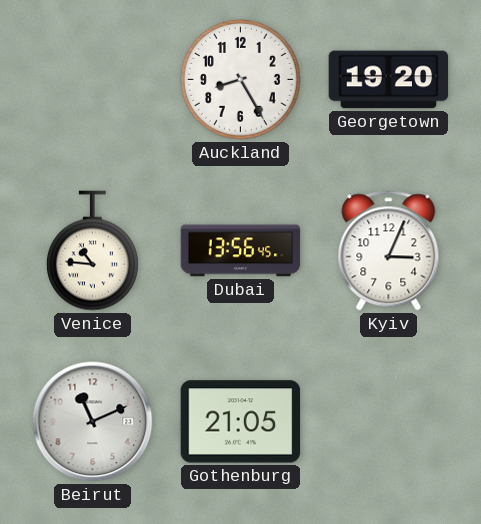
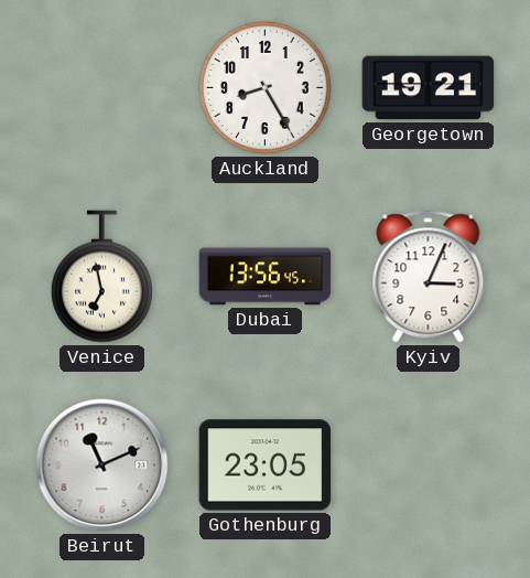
Georgetown: 19:20 -> 19:21
Venice: 10:46 -> 6:58
Gothenburg: 21:05 -> 23:05
